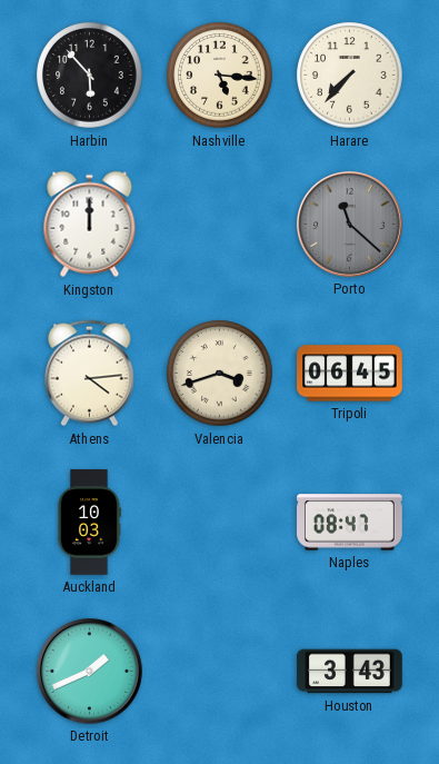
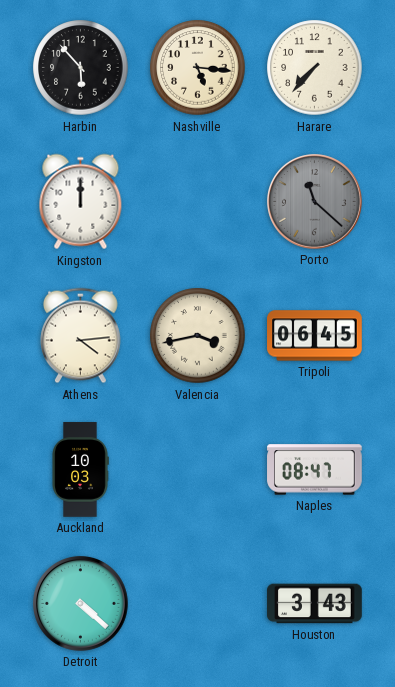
Valencia: 3:42 -> 3:43
Detroit: 1:41 -> 4:22
